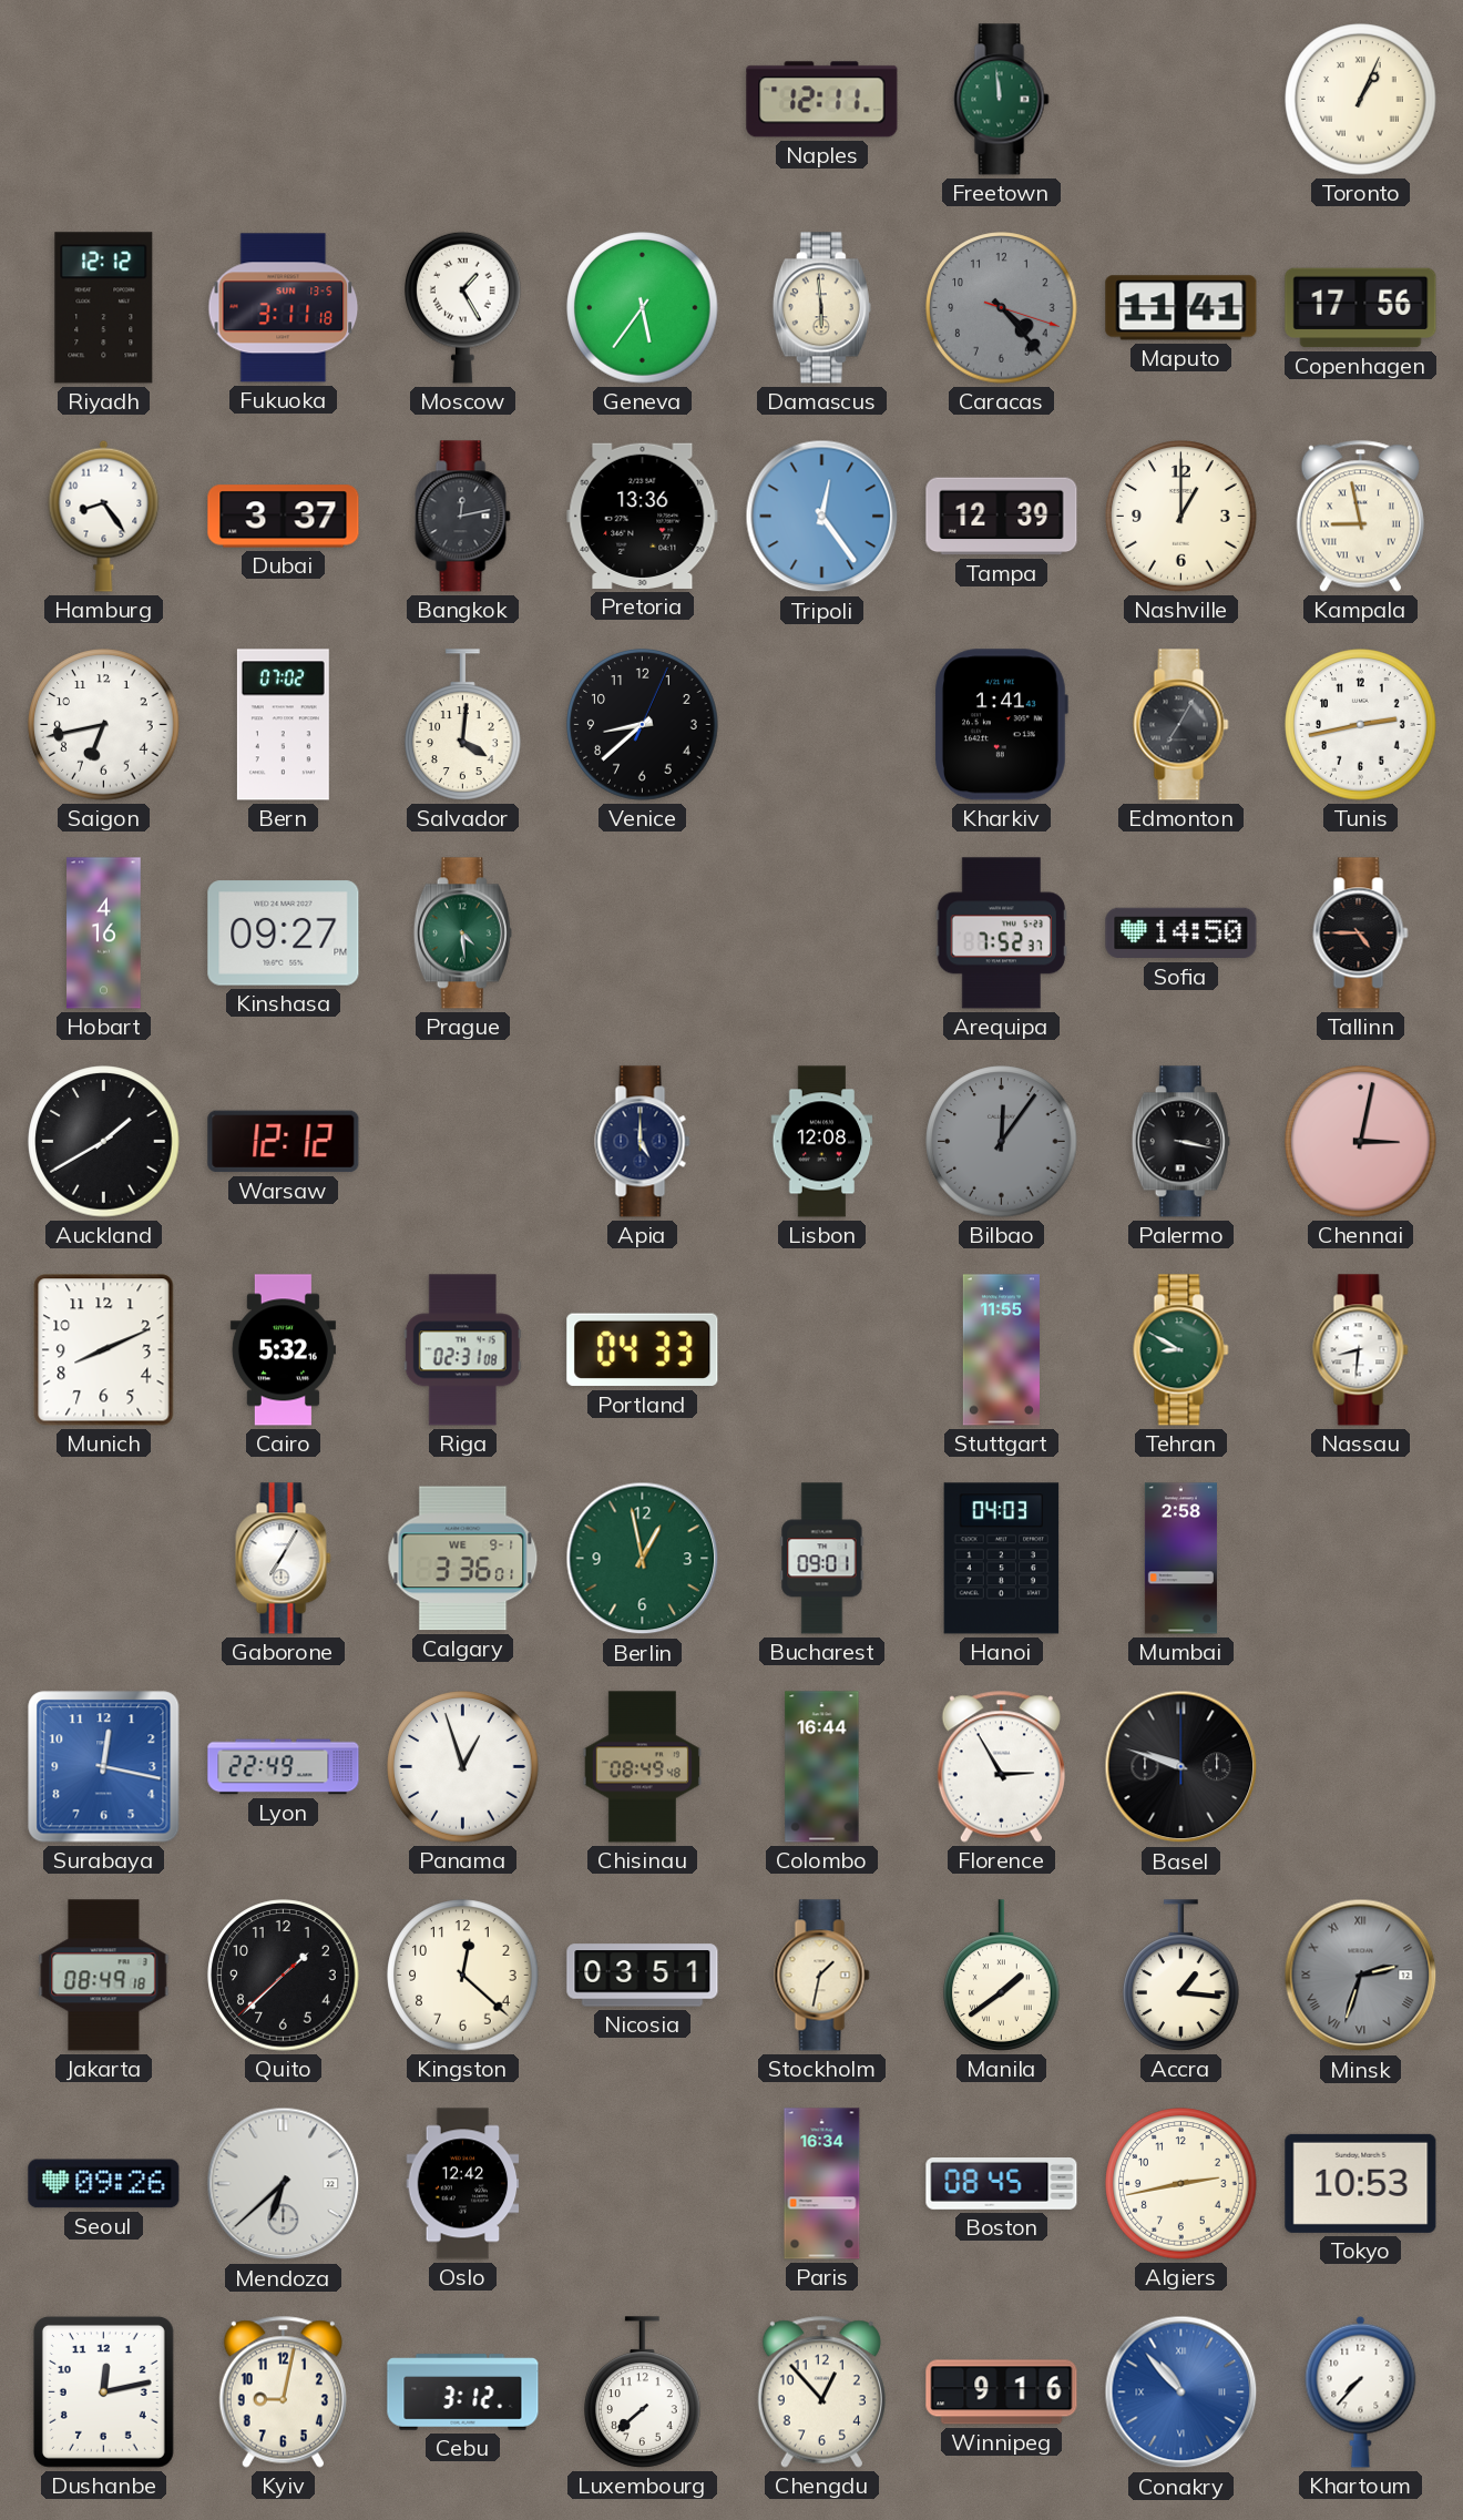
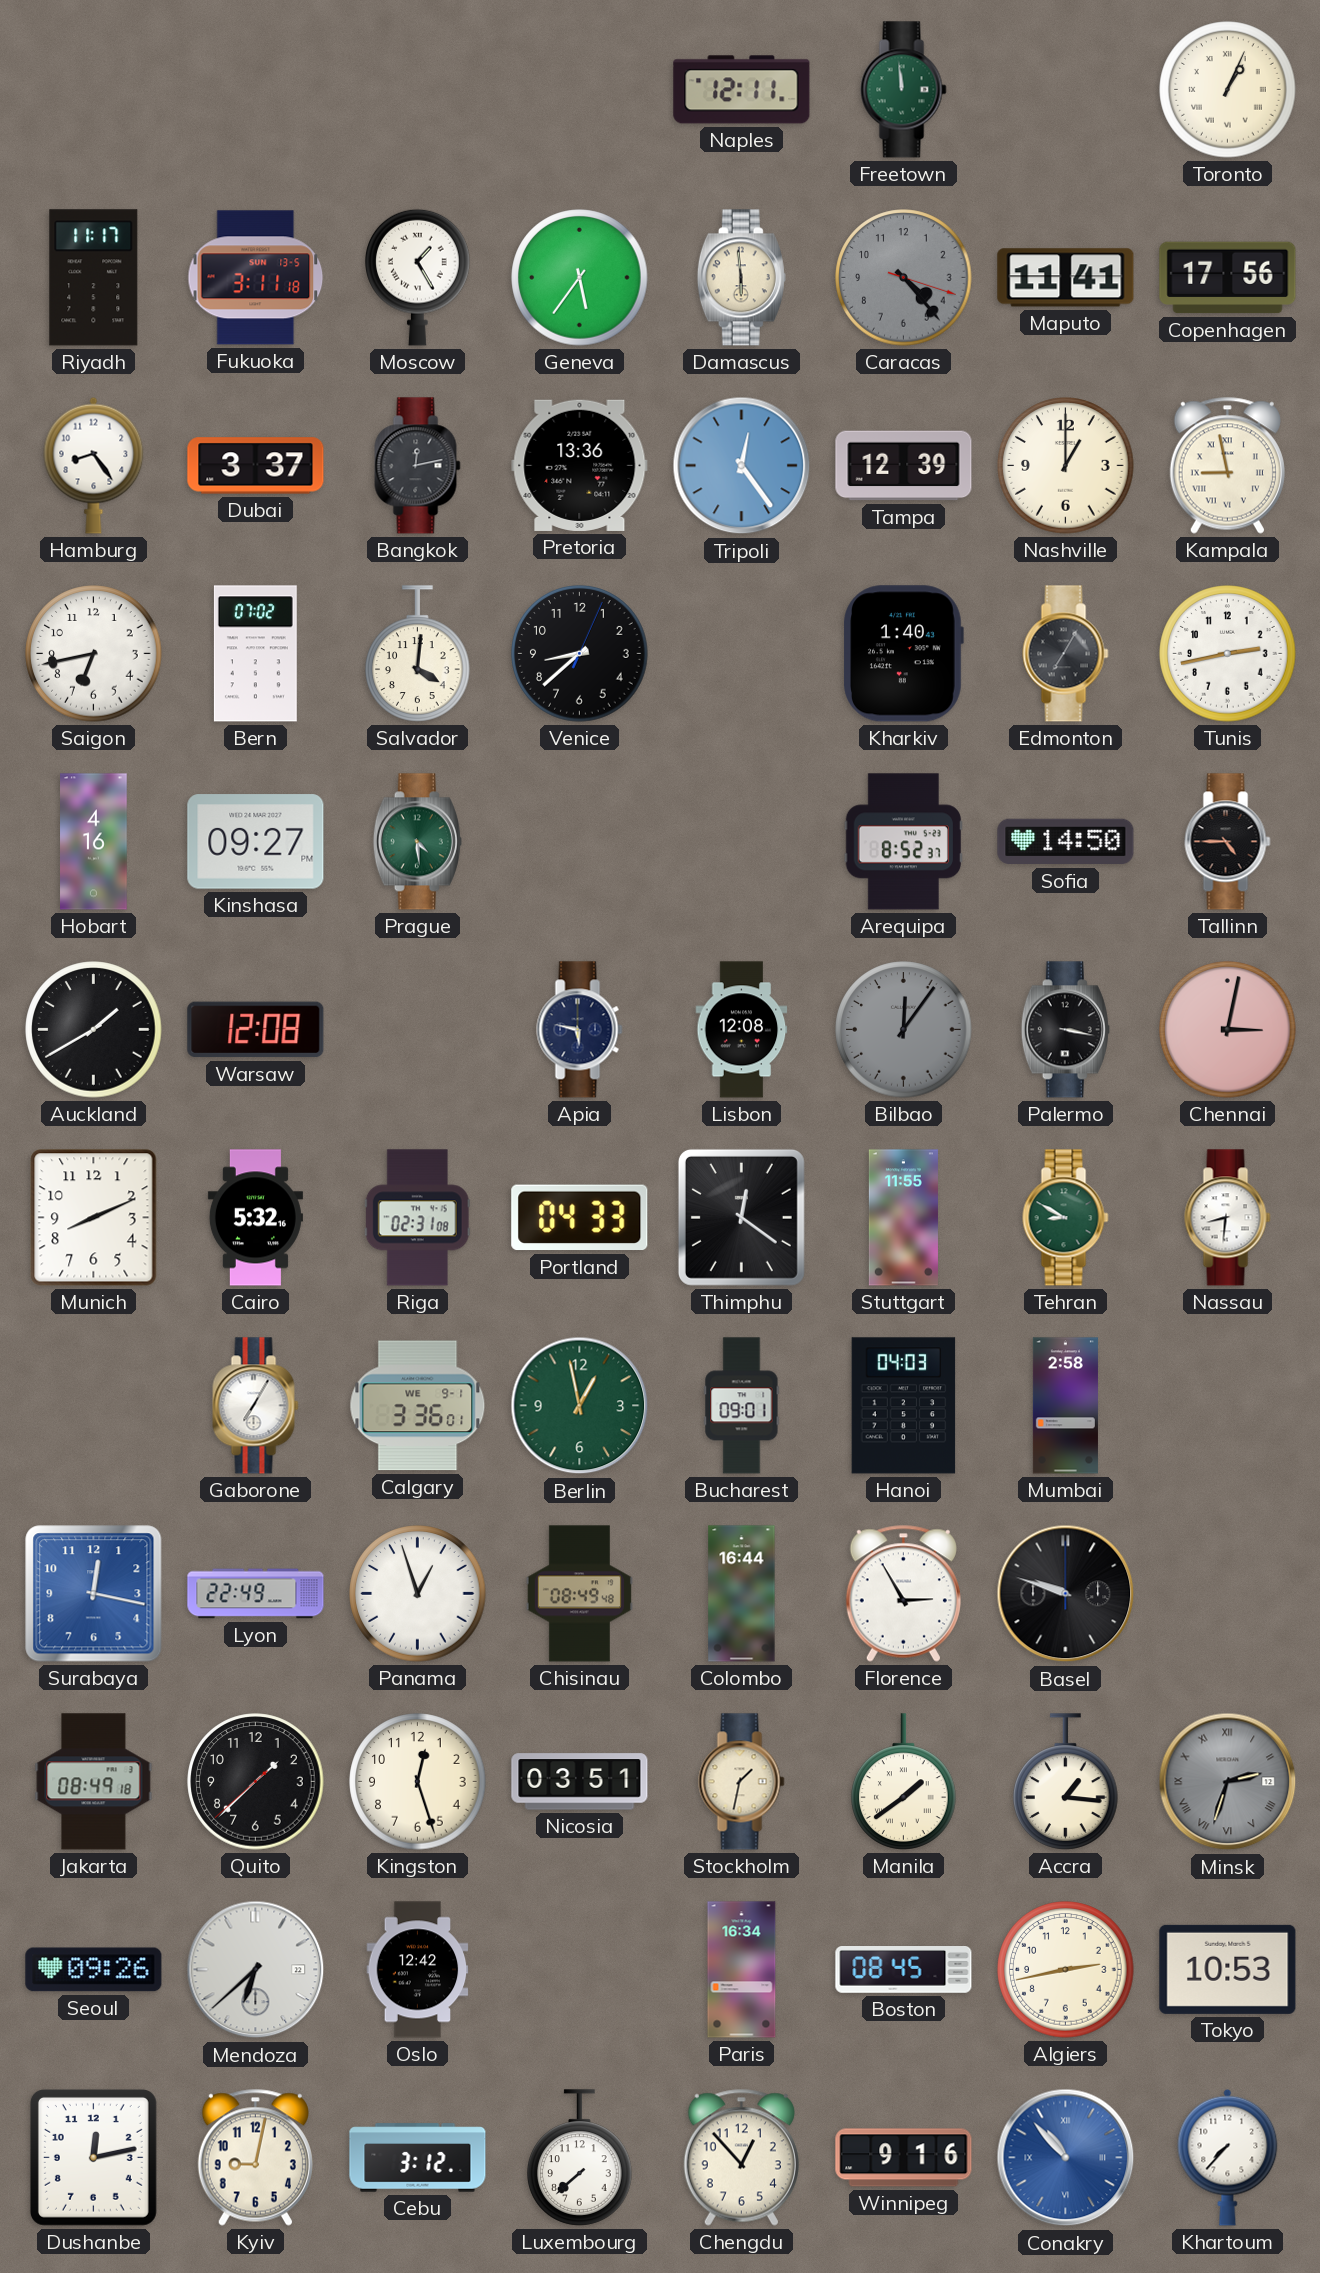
Riyadh: 12:12 -> 11:17
Kharkiv: 1:41 -> 1:40
Arequipa: 7:52 -> 8:52
Warsaw: 12:12 -> 12:08
Apia: 5:00 -> 5:47
Thimphu: none -> 12:21
Kingston: 12:22 -> 12:27
